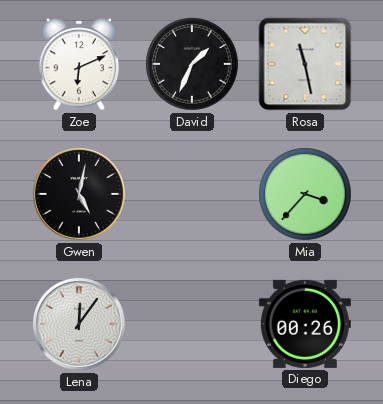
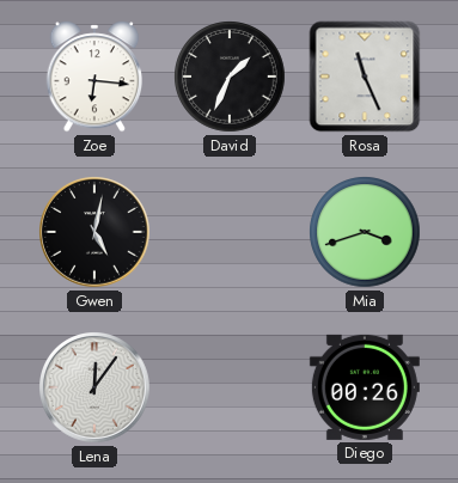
Zoe: 6:11 -> 6:16
Rosa: 11:28 -> 11:26
Mia: 3:37 -> 3:42
